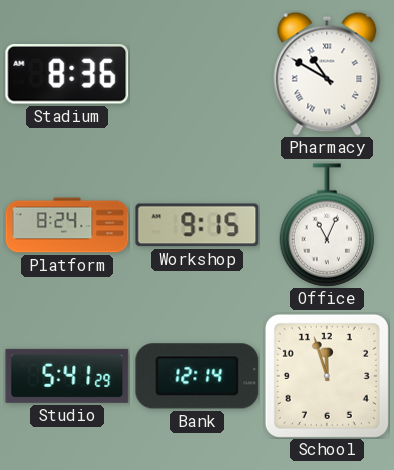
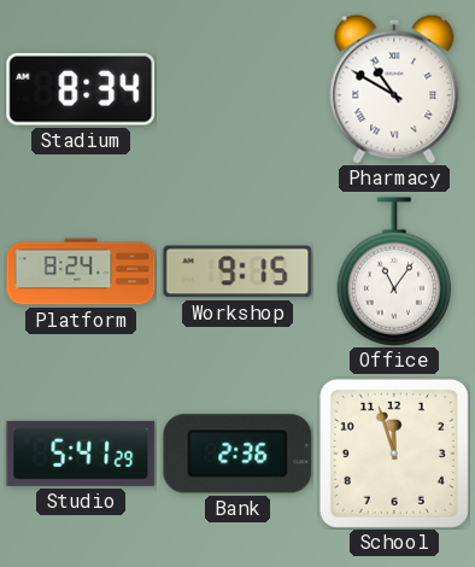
Stadium: 8:36 -> 8:34
Office: 11:04 -> 11:06
Bank: 12:14 -> 2:36
